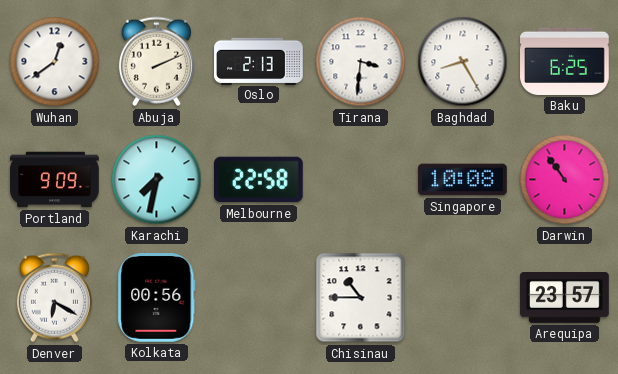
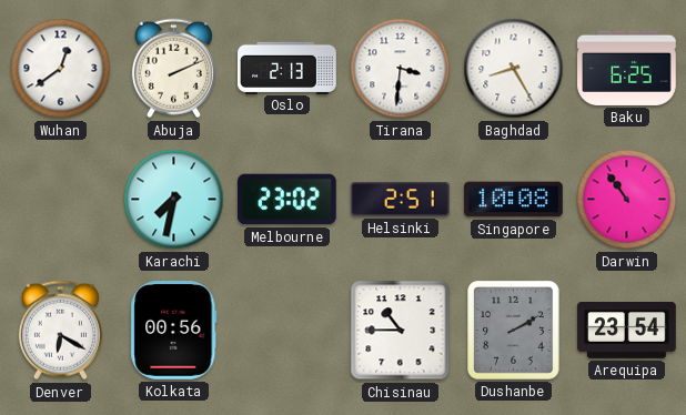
Portland: 9:09 -> none
Melbourne: 22:58 -> 23:02
Helsinki: none -> 2:51
Dushanbe: none -> 2:10
Arequipa: 23:57 -> 23:54
